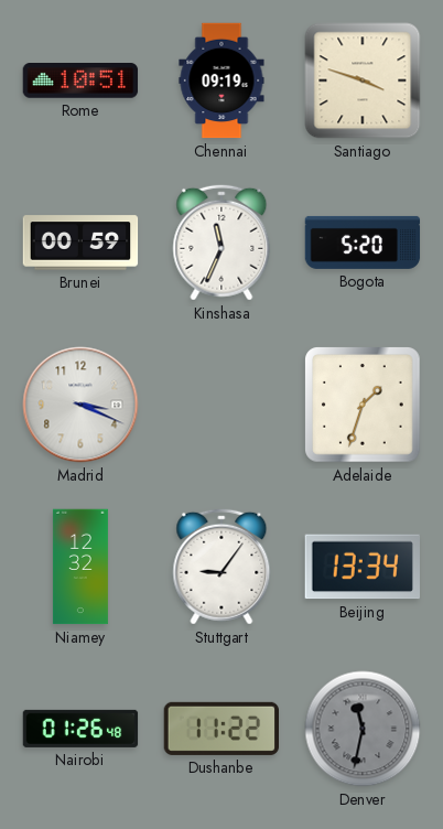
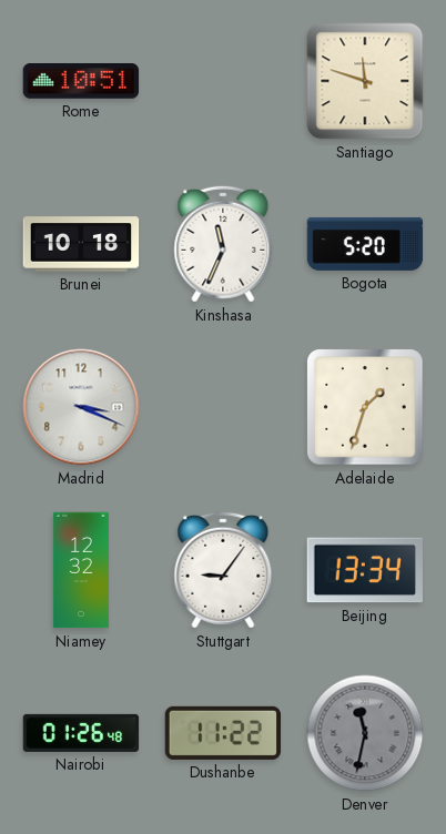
Chennai: 09:19 -> none
Santiago: 3:48 -> 11:48
Brunei: 00:59 -> 10:18
